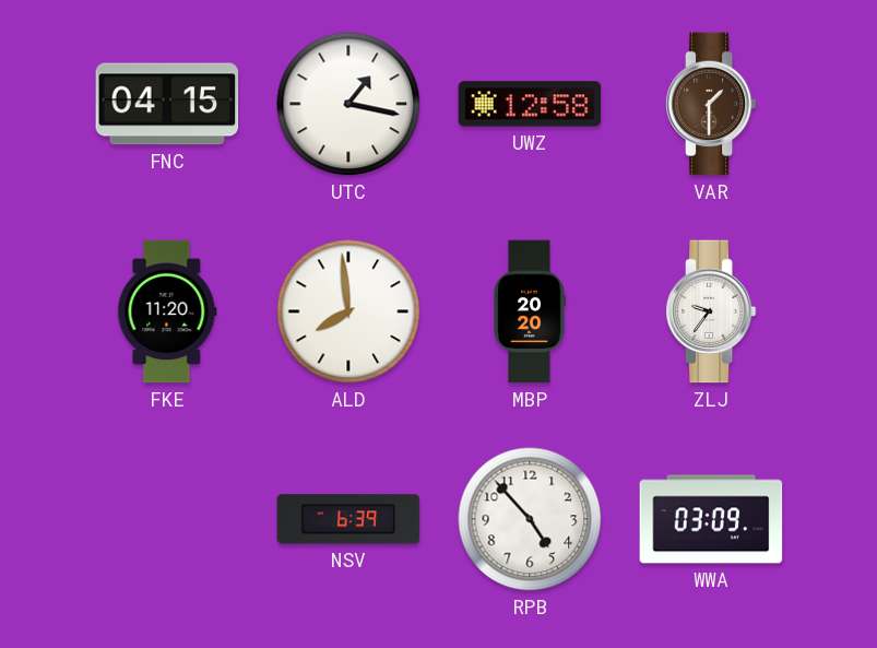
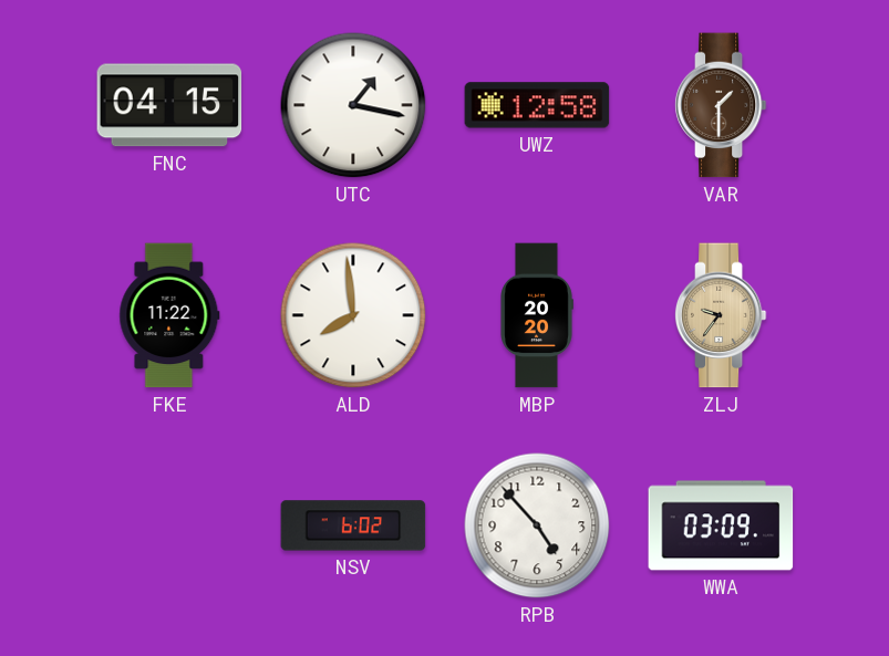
FKE: 11:20 -> 11:22
ZLJ dial: white -> champagne
NSV: 6:39 -> 6:02
